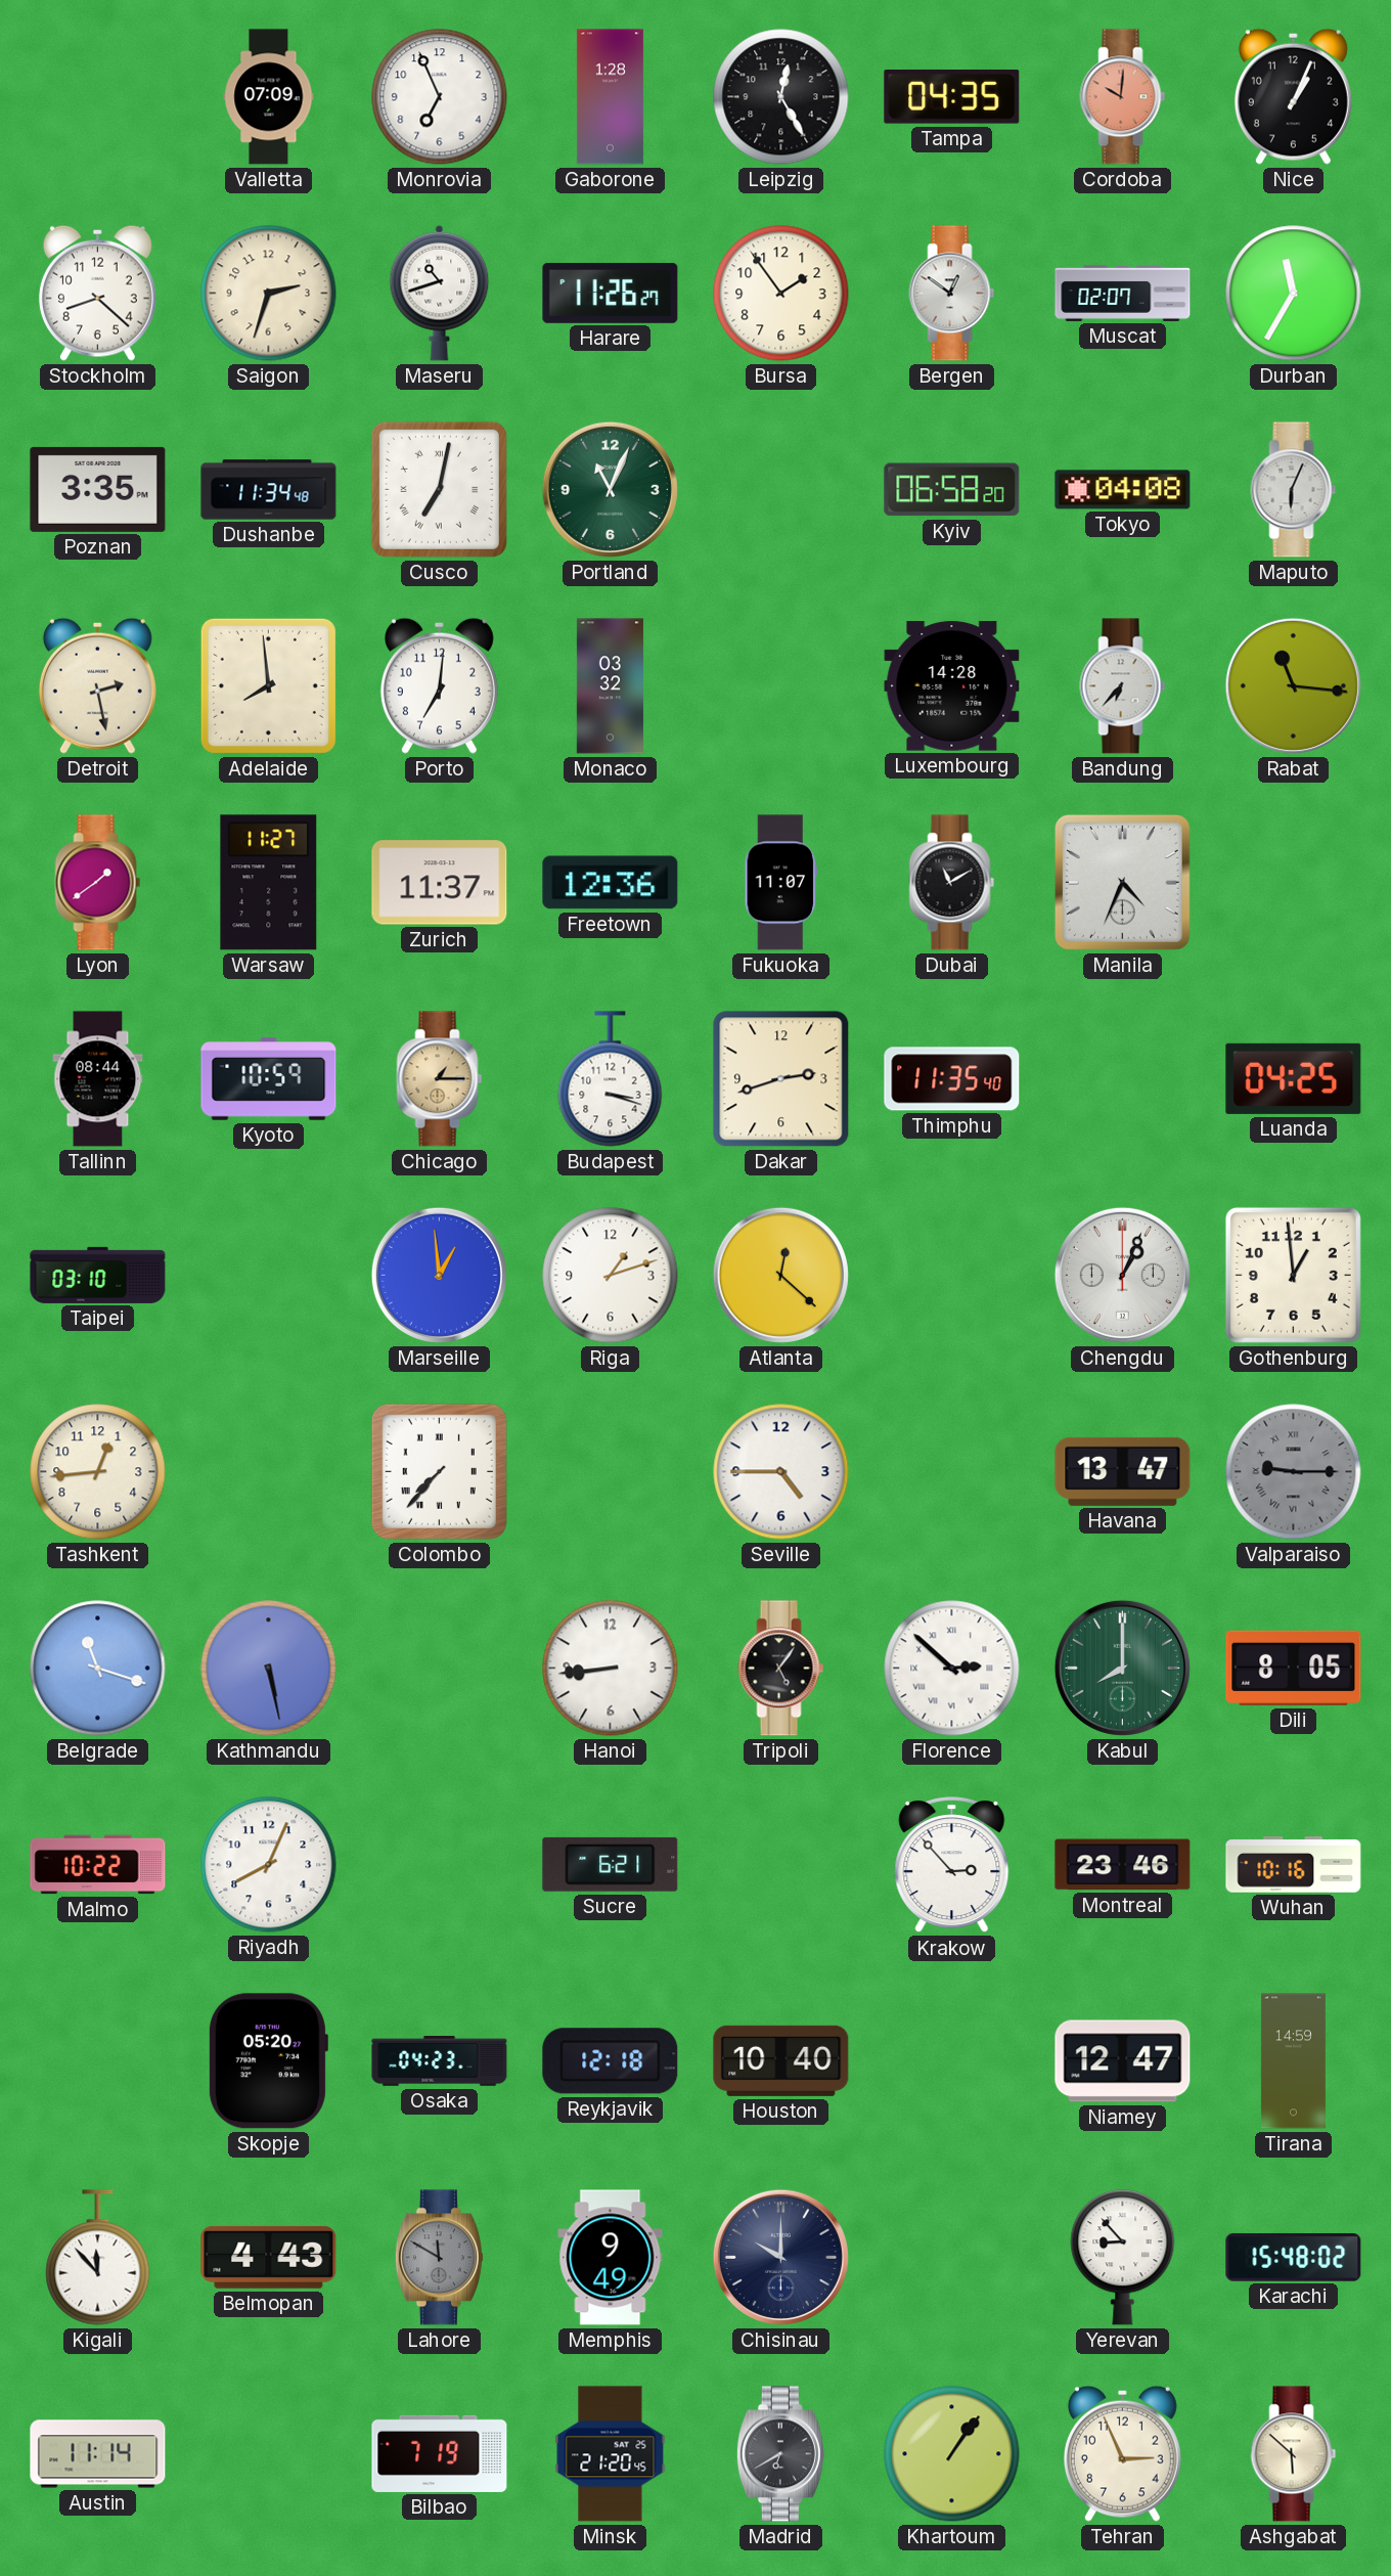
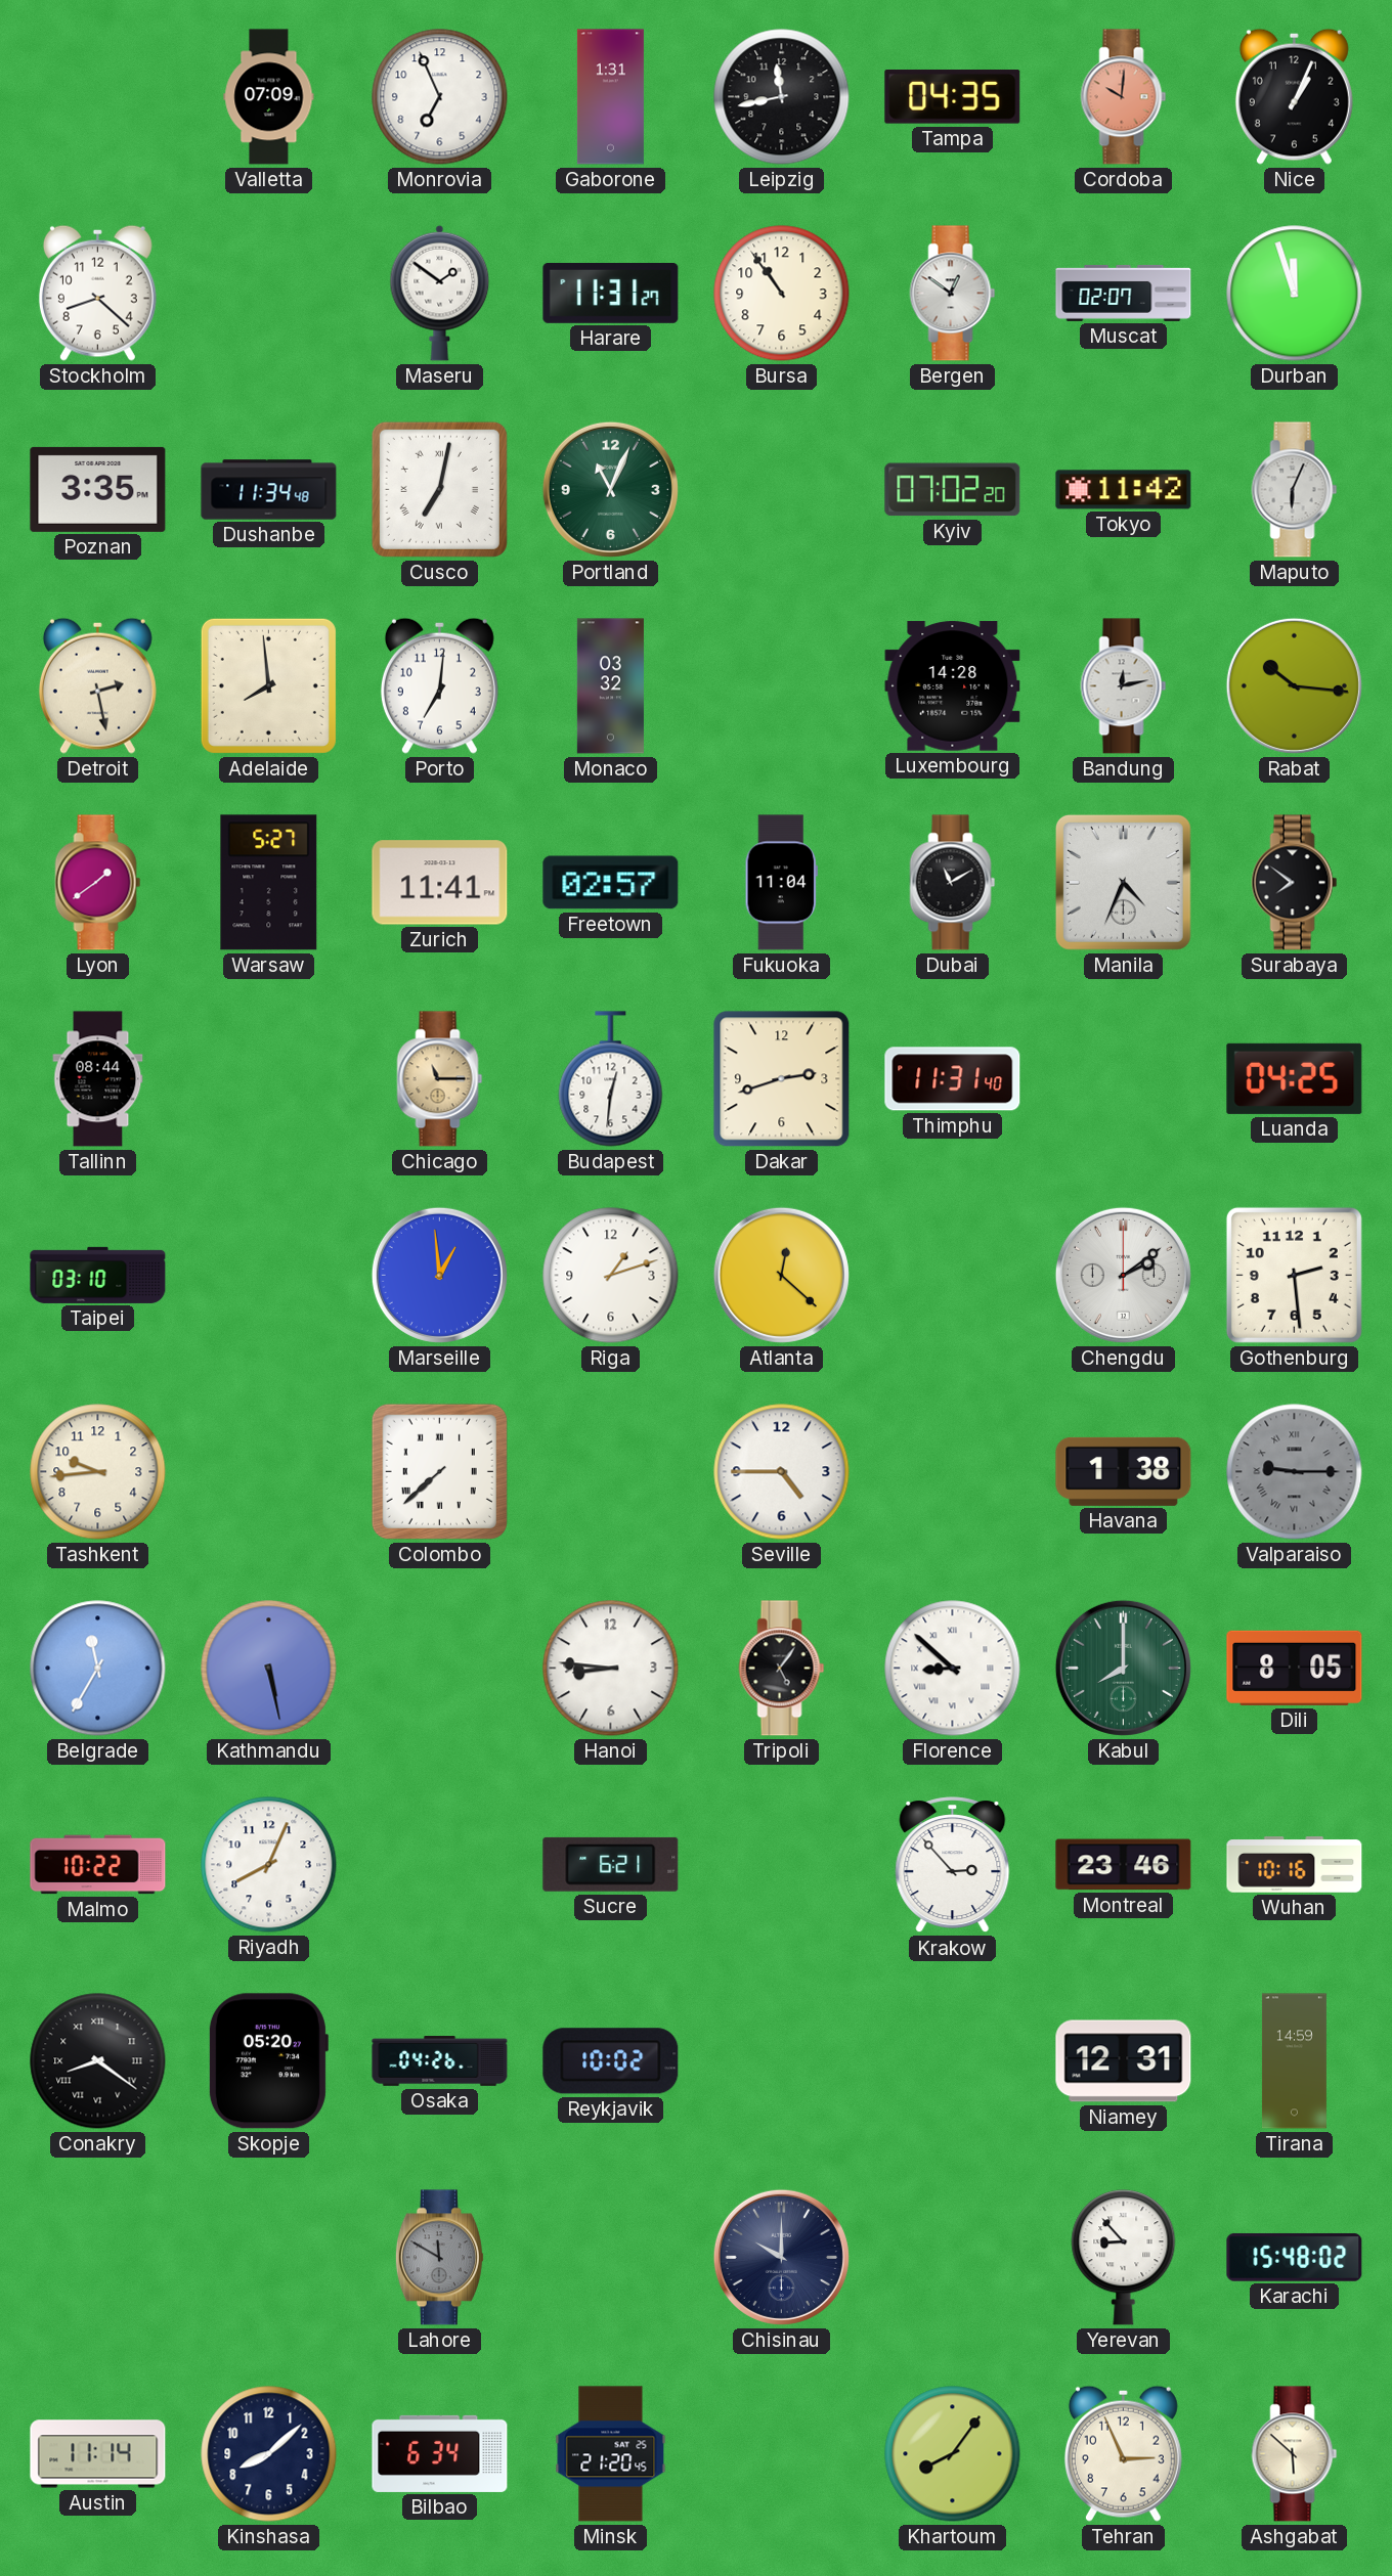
Gaborone: 1:28 -> 1:31
Leipzig: 12:25 -> 11:43
Saigon: 2:33 -> none
Maseru: 10:42 -> 1:51
Harare: 11:26 -> 11:31
Bursa: 1:54 -> 10:54
Durban: 11:35 -> 11:57
Kyiv: 06:58 -> 07:02
Tokyo: 04:08 -> 11:42
Bandung: 6:37 -> 12:13
Rabat: 11:16 -> 10:16
Warsaw: 11:27 -> 5:27
Zurich: 11:37 -> 11:41
Freetown: 12:36 -> 02:57
Fukuoka: 11:07 -> 11:04
Surabaya: none -> 7:51
Kyoto: 10:59 -> none
Chicago: 1:15 -> 11:15
Budapest: 3:18 -> 12:31
Thimphu: 11:35 -> 11:31
Chengdu: 1:04 -> 2:09
Gothenburg: 12:59 -> 2:29
Tashkent: 12:44 -> 9:44
Colombo: 7:37 -> 7:38
Havana: 13:47 -> 1:38
Belgrade: 11:18 -> 11:35
Hanoi: 8:44 -> 8:46
Florence: 2:52 -> 8:52
Conakry: none -> 8:21
Osaka: 04:23 -> 04:26
Reykjavik: 12:18 -> 10:02
Houston: 10:40 -> none
Niamey: 12:47 -> 12:31
Kigali: 11:53 -> none
Belmopan: 4:43 -> none
Memphis: 9:49 -> none
Kinshasa: none -> 8:08
Bilbao: 7:19 -> 6:34
Madrid: 6:40 -> none
Khartoum: 1:06 -> 8:06
